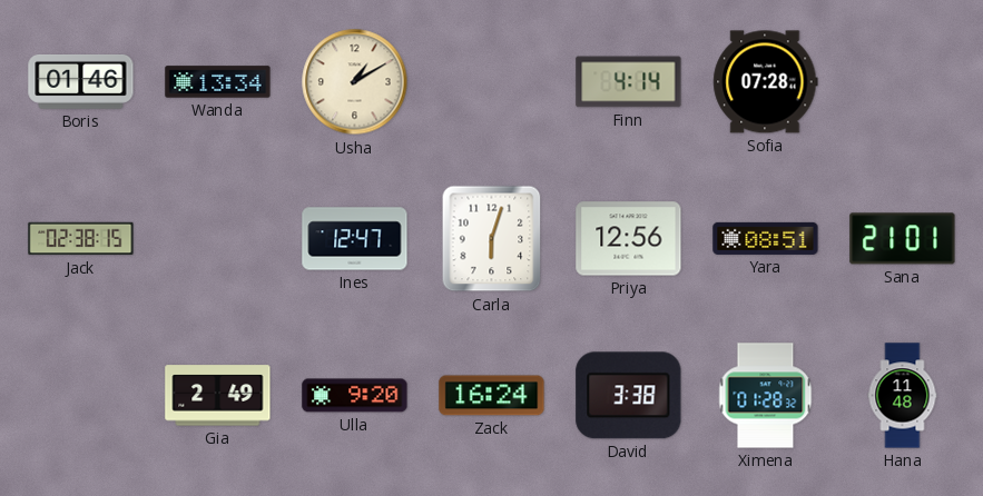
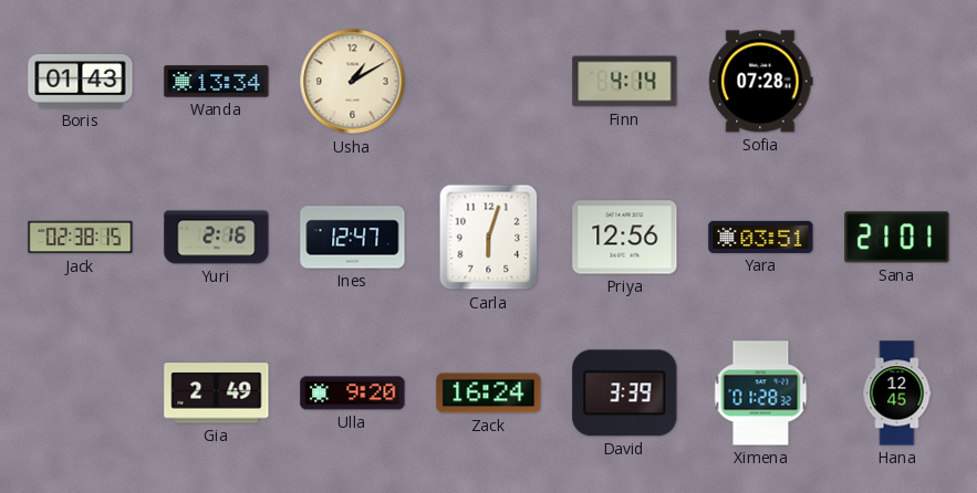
Boris: 01:46 -> 01:43
Yuri: none -> 2:16
Yara: 08:51 -> 03:51
David: 3:38 -> 3:39
Hana: 11:48 -> 12:45
